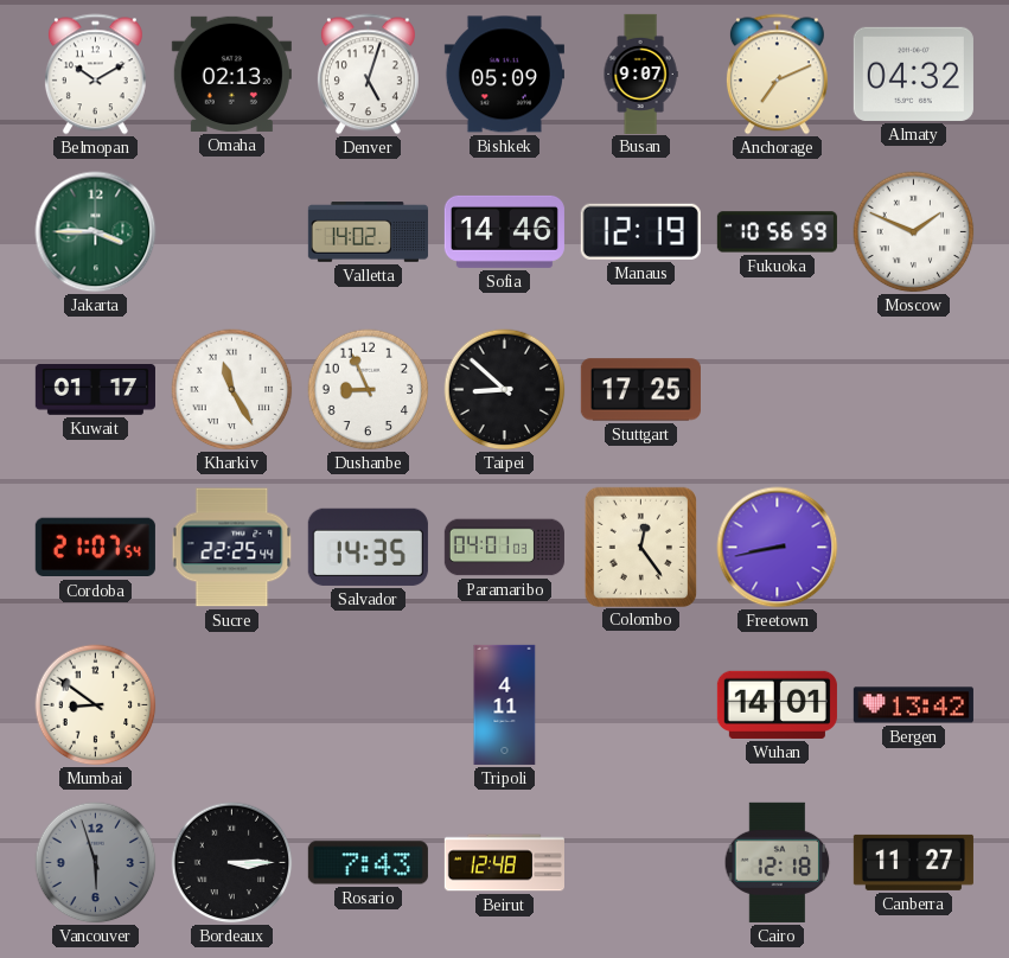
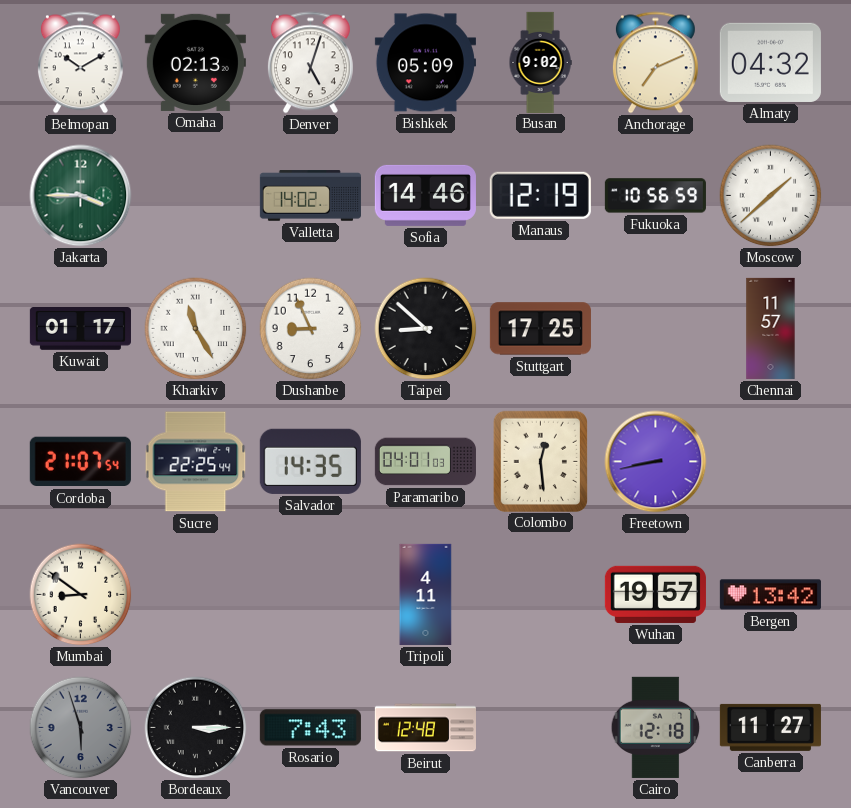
Busan: 9:07 -> 9:02
Moscow: 1:49 -> 1:38
Chennai: none -> 11:57
Colombo: 12:24 -> 12:29
Wuhan: 14:01 -> 19:57
